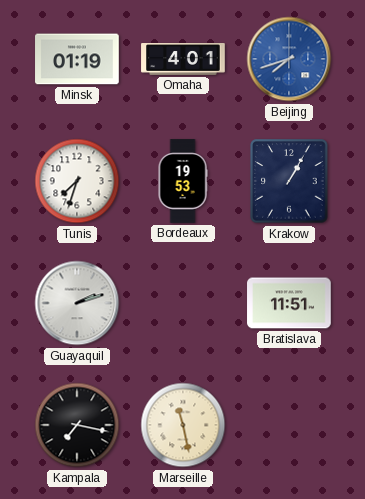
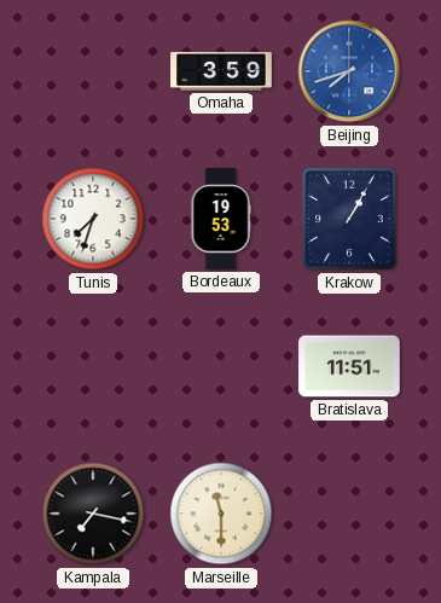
Minsk: 01:19 -> none
Omaha: 4:01 -> 3:59
Guayaquil: 2:12 -> none
Marseille: 11:28 -> 11:30
